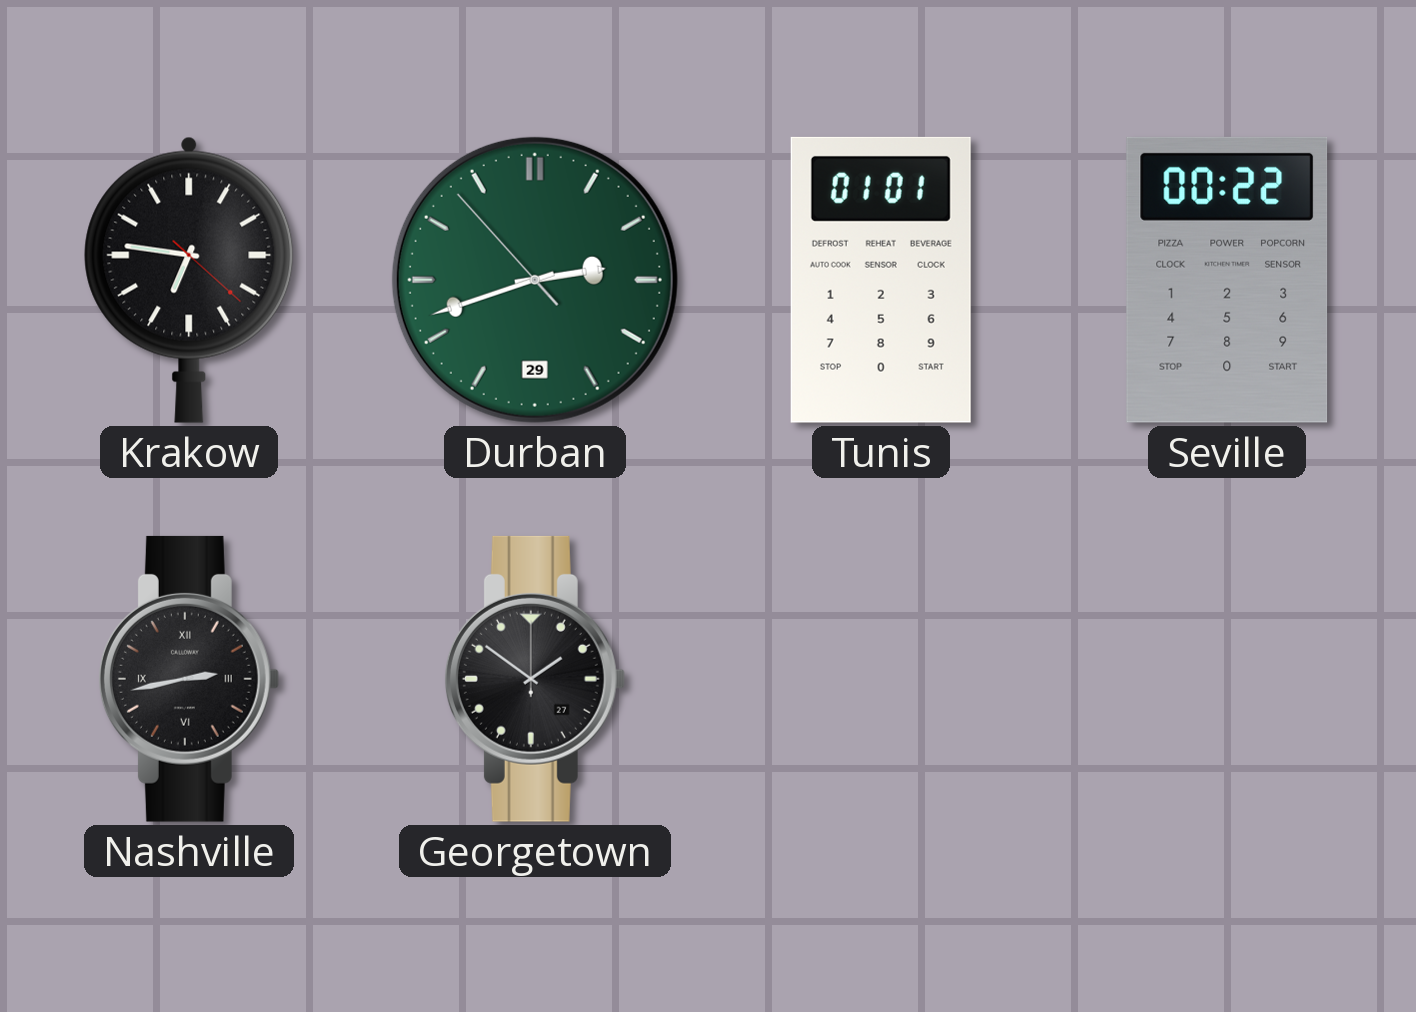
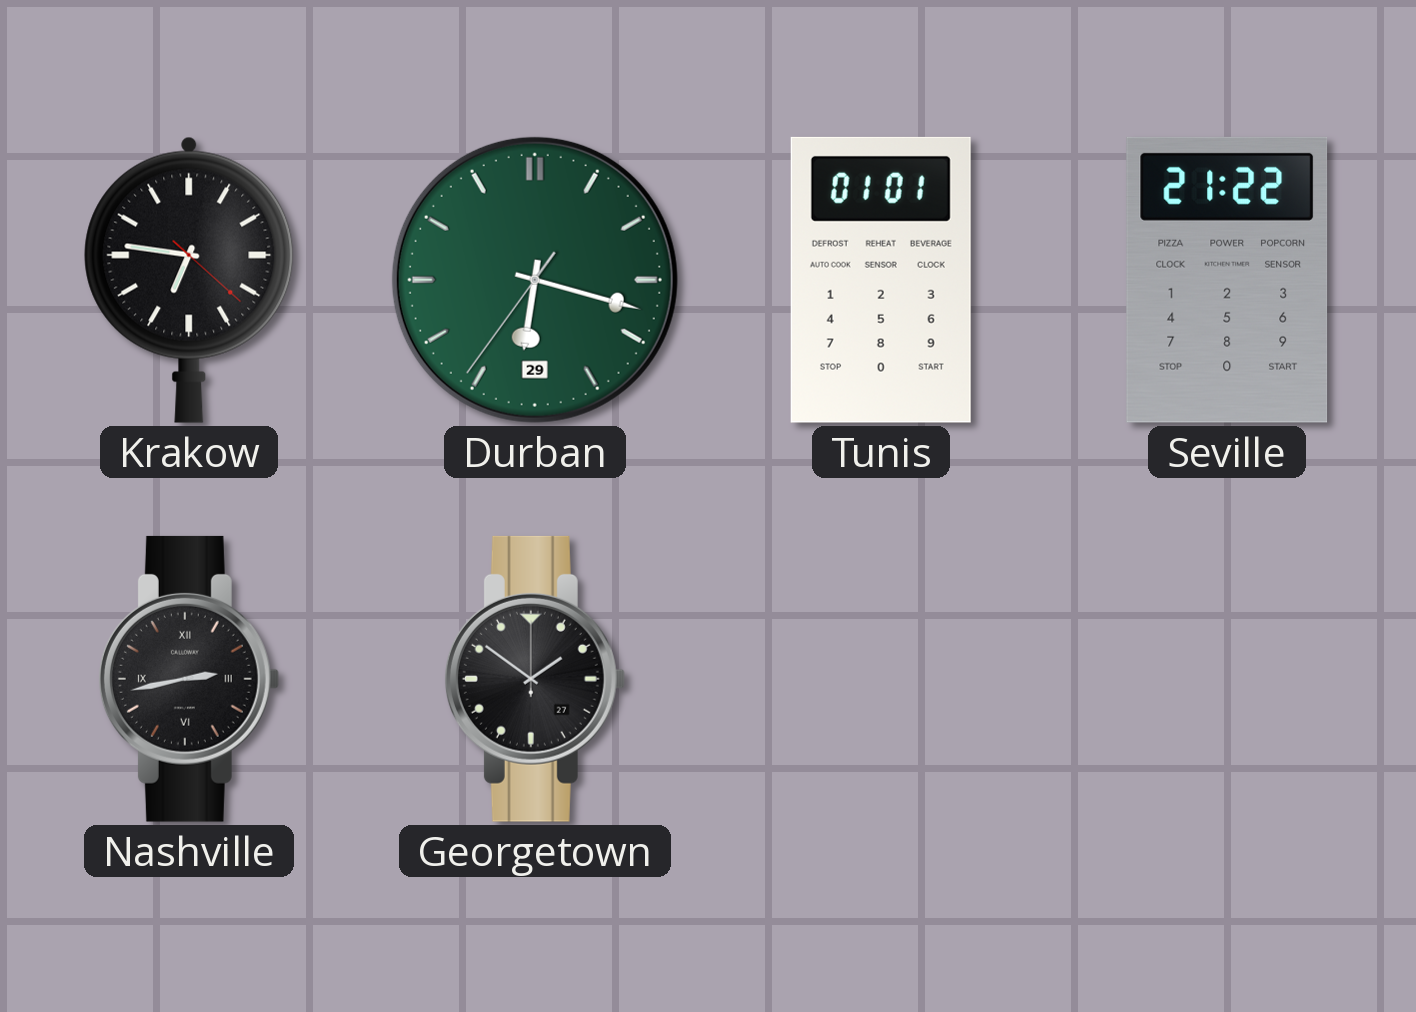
Durban: 2:41 -> 6:17
Seville: 00:22 -> 21:22
